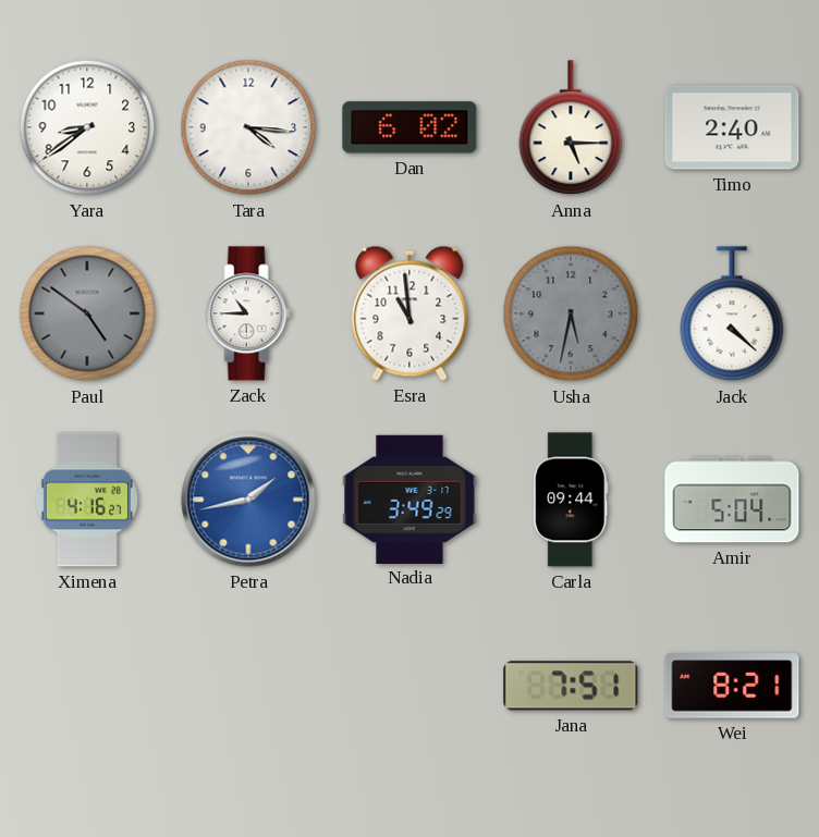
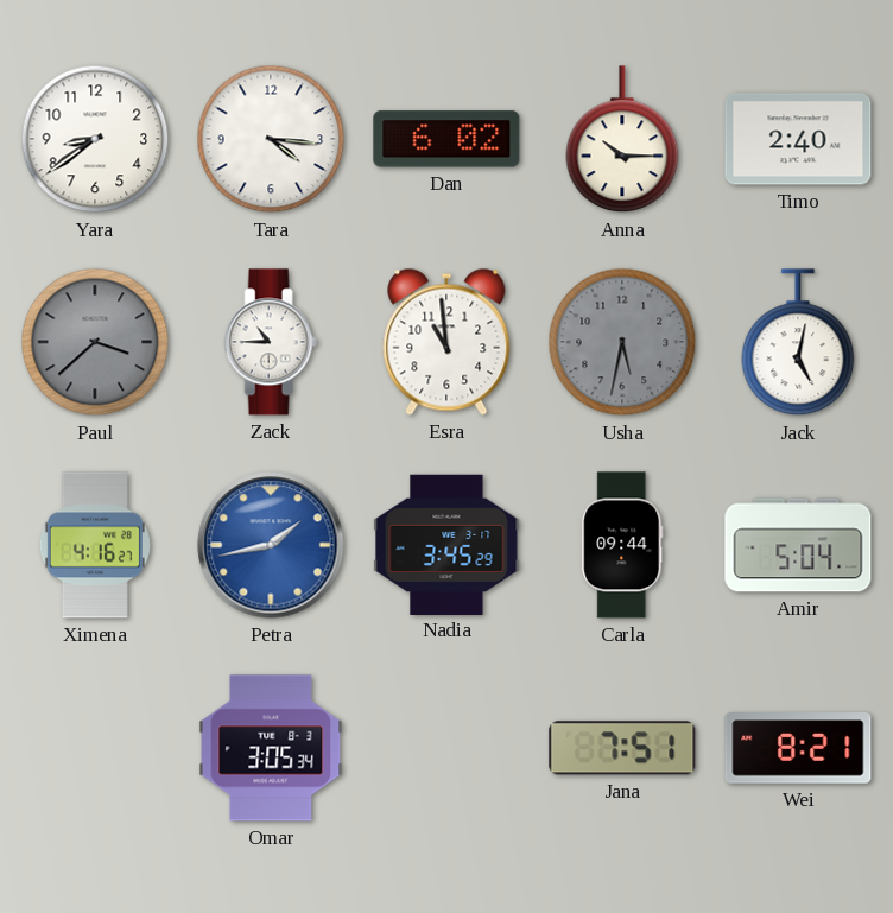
Anna: 5:15 -> 10:15
Paul: 4:51 -> 3:38
Jack: 4:22 -> 5:02
Nadia: 3:49 -> 3:45
Omar: none -> 3:05
